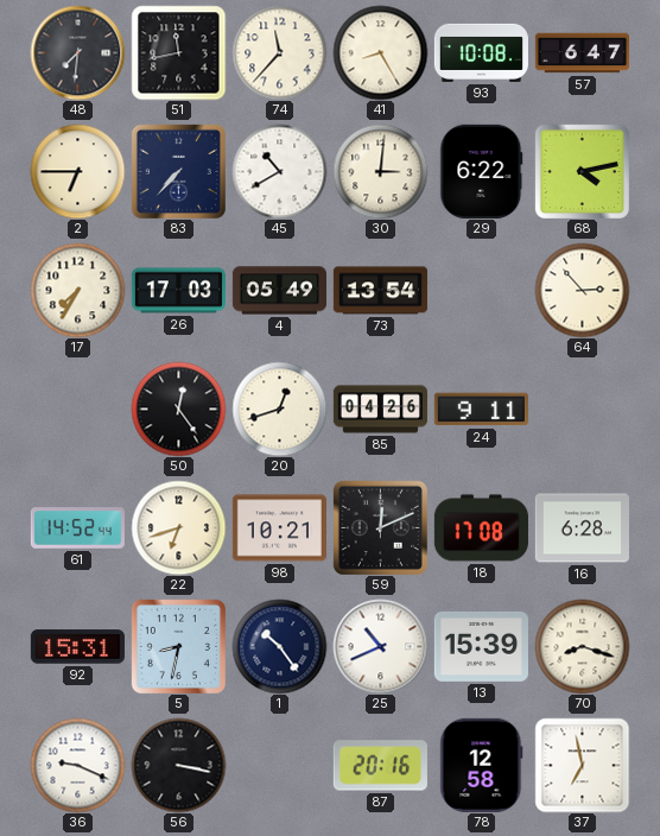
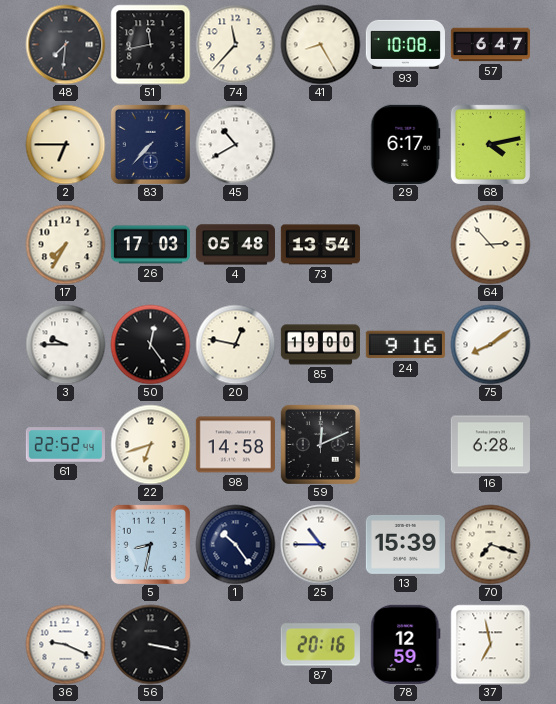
30: 3:01 -> none
29: 6:22 -> 6:17
4: 05:49 -> 05:48
3: none -> 9:45
20: 12:42 -> 12:47
85: 04:26 -> 19:00
24: 9:11 -> 9:16
75: none -> 8:09
61: 14:52 -> 22:52
98: 10:21 -> 14:58
18: 17:08 -> none
92: 15:31 -> none
25: 10:41 -> 10:45
70: 8:18 -> 7:18
78: 12:58 -> 12:59
